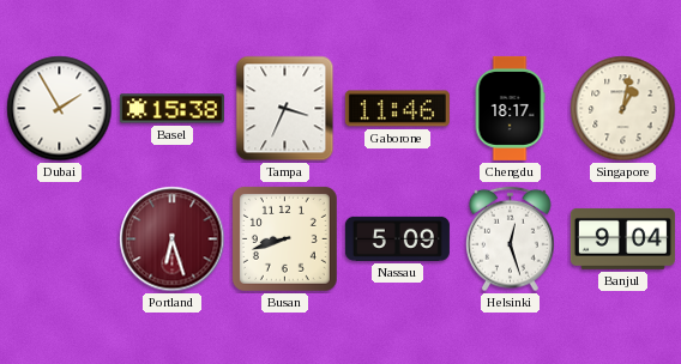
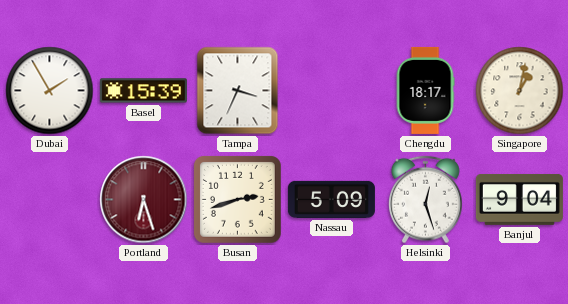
Basel: 15:38 -> 15:39
Gaborone: 11:46 -> none
Busan: 8:42 -> 2:42
